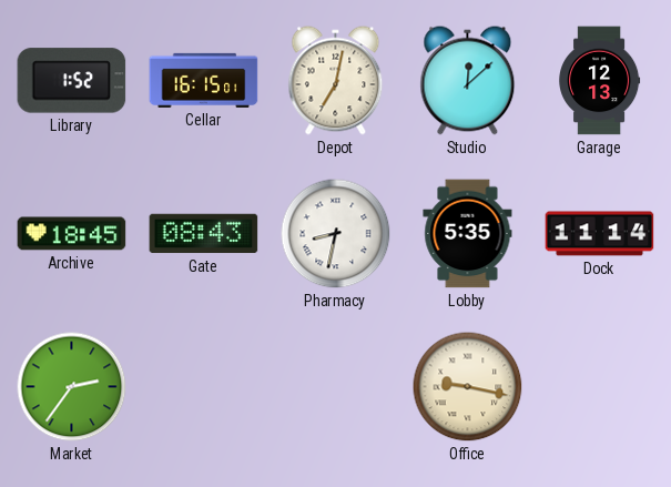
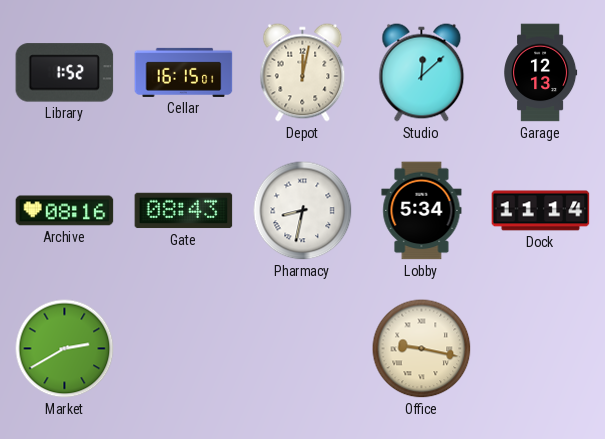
Depot: 7:02 -> 12:02
Archive: 18:45 -> 08:16
Lobby: 5:35 -> 5:34
Market: 2:36 -> 2:40
